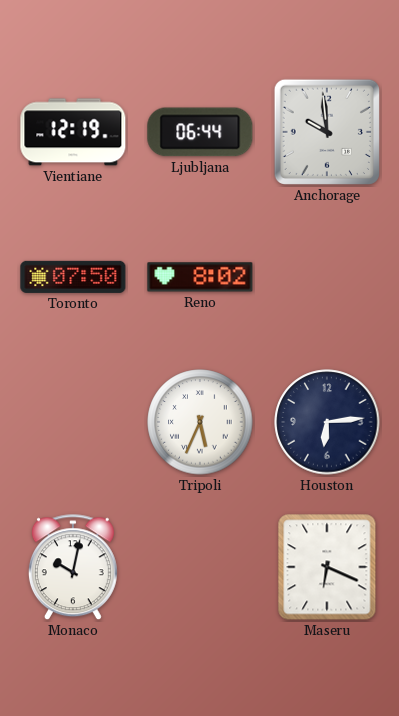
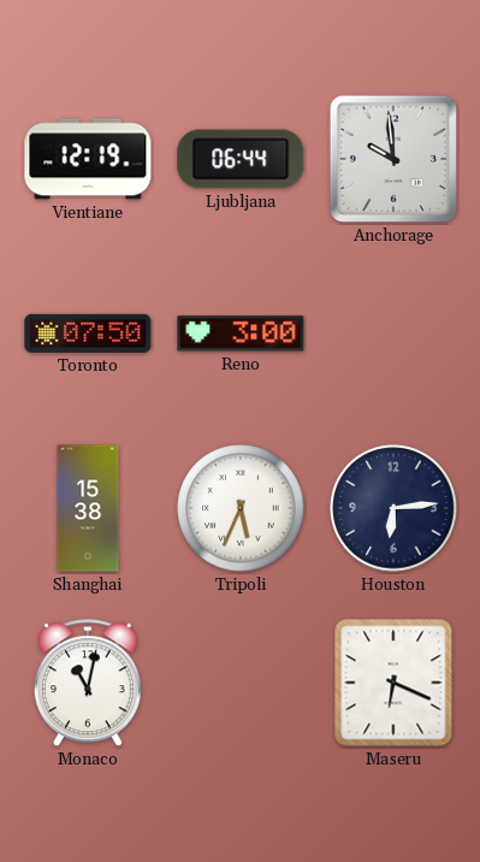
Reno: 8:02 -> 3:00
Shanghai: none -> 15:38
Monaco: 10:02 -> 11:02
